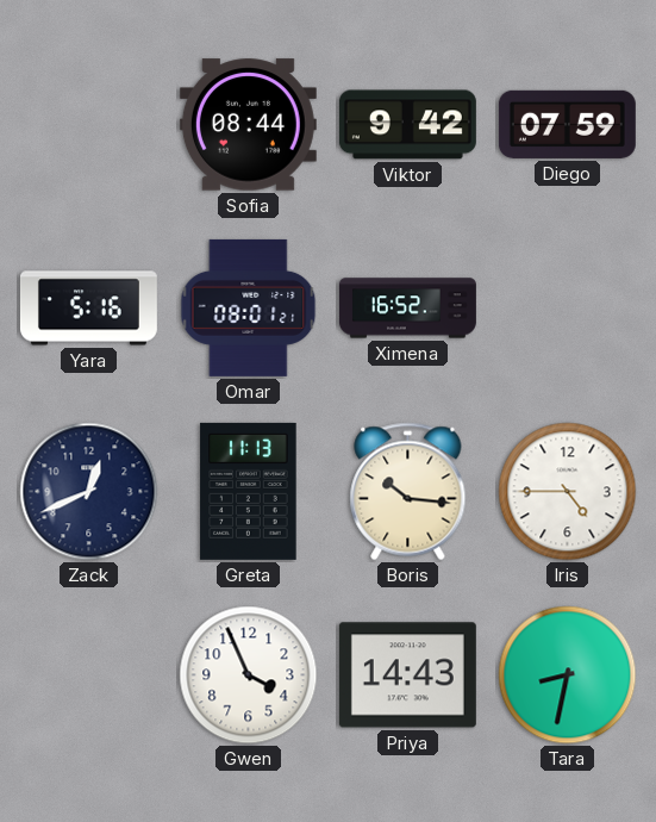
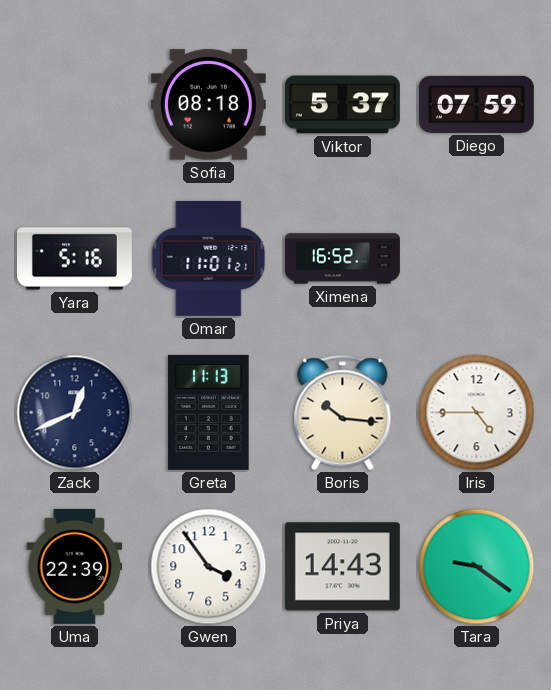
Sofia: 08:44 -> 08:18
Viktor: 9:42 -> 5:37
Omar: 08:01 -> 11:01
Uma: none -> 22:39
Gwen: 3:56 -> 3:54
Tara: 8:32 -> 9:21
